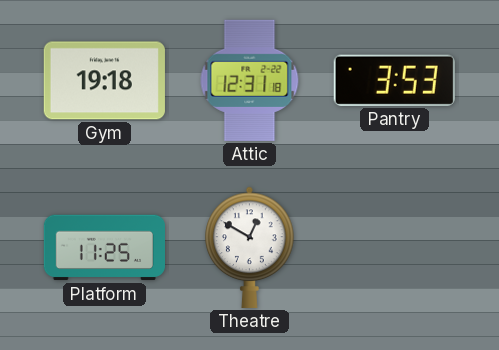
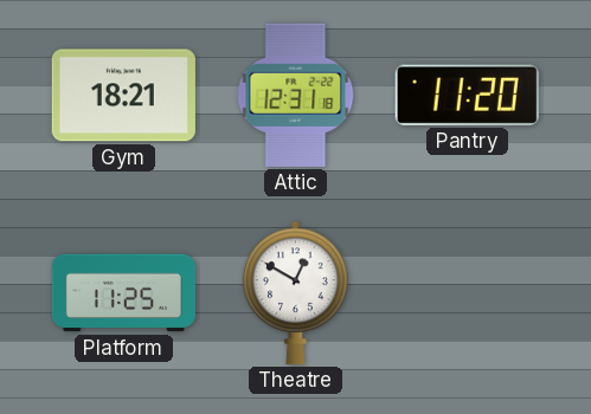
Gym: 19:18 -> 18:21
Pantry: 3:53 -> 11:20
